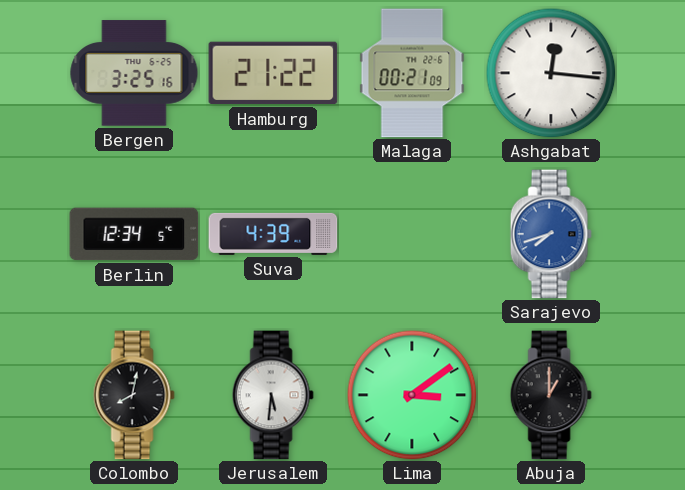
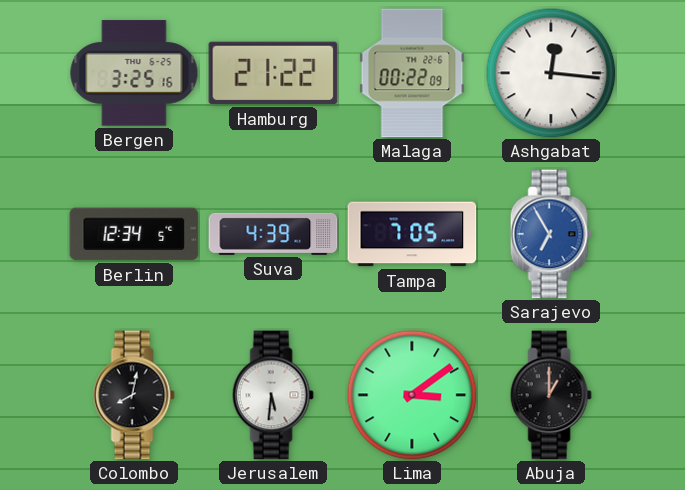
Malaga: 00:21 -> 00:22
Tampa: none -> 7:05
Sarajevo: 7:42 -> 6:55
